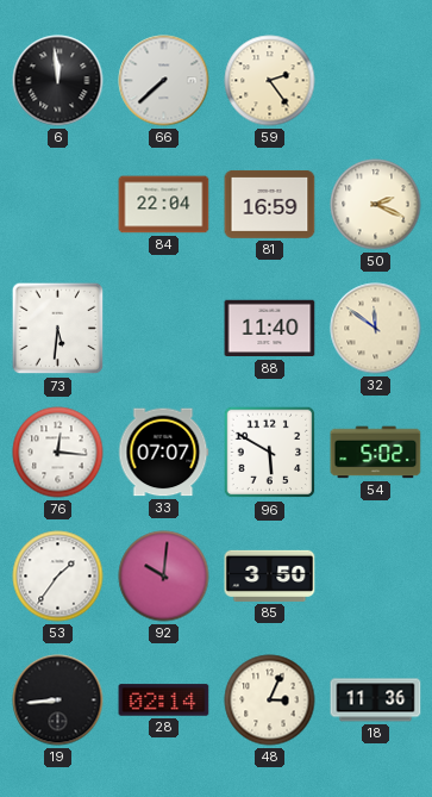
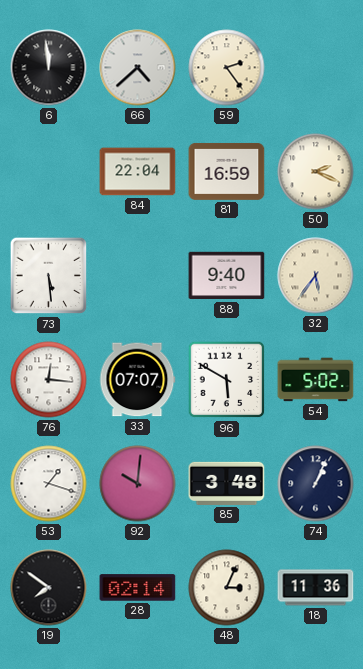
66: 7:38 -> 4:38
73: 5:31 -> 5:29
88: 11:40 -> 9:40
32: 11:51 -> 5:36
53: 1:36 -> 1:18
85: 3:50 -> 3:48
74: none -> 1:04
19: 8:44 -> 7:51
